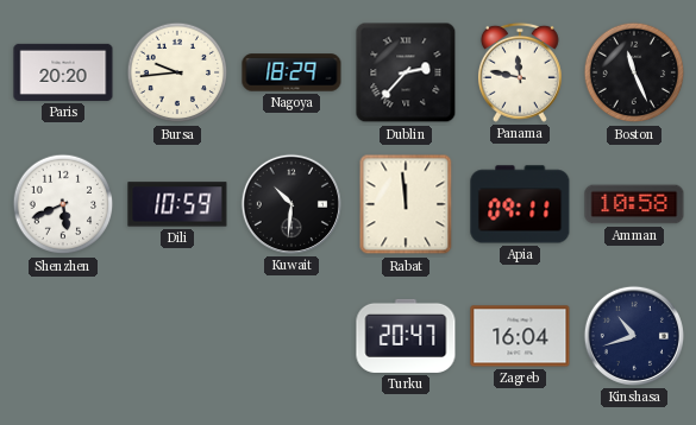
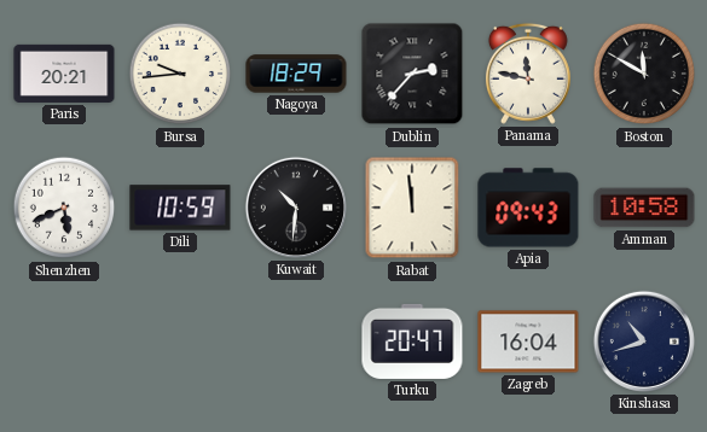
Paris: 20:20 -> 20:21
Boston: 11:26 -> 11:50
Apia: 09:11 -> 09:43
